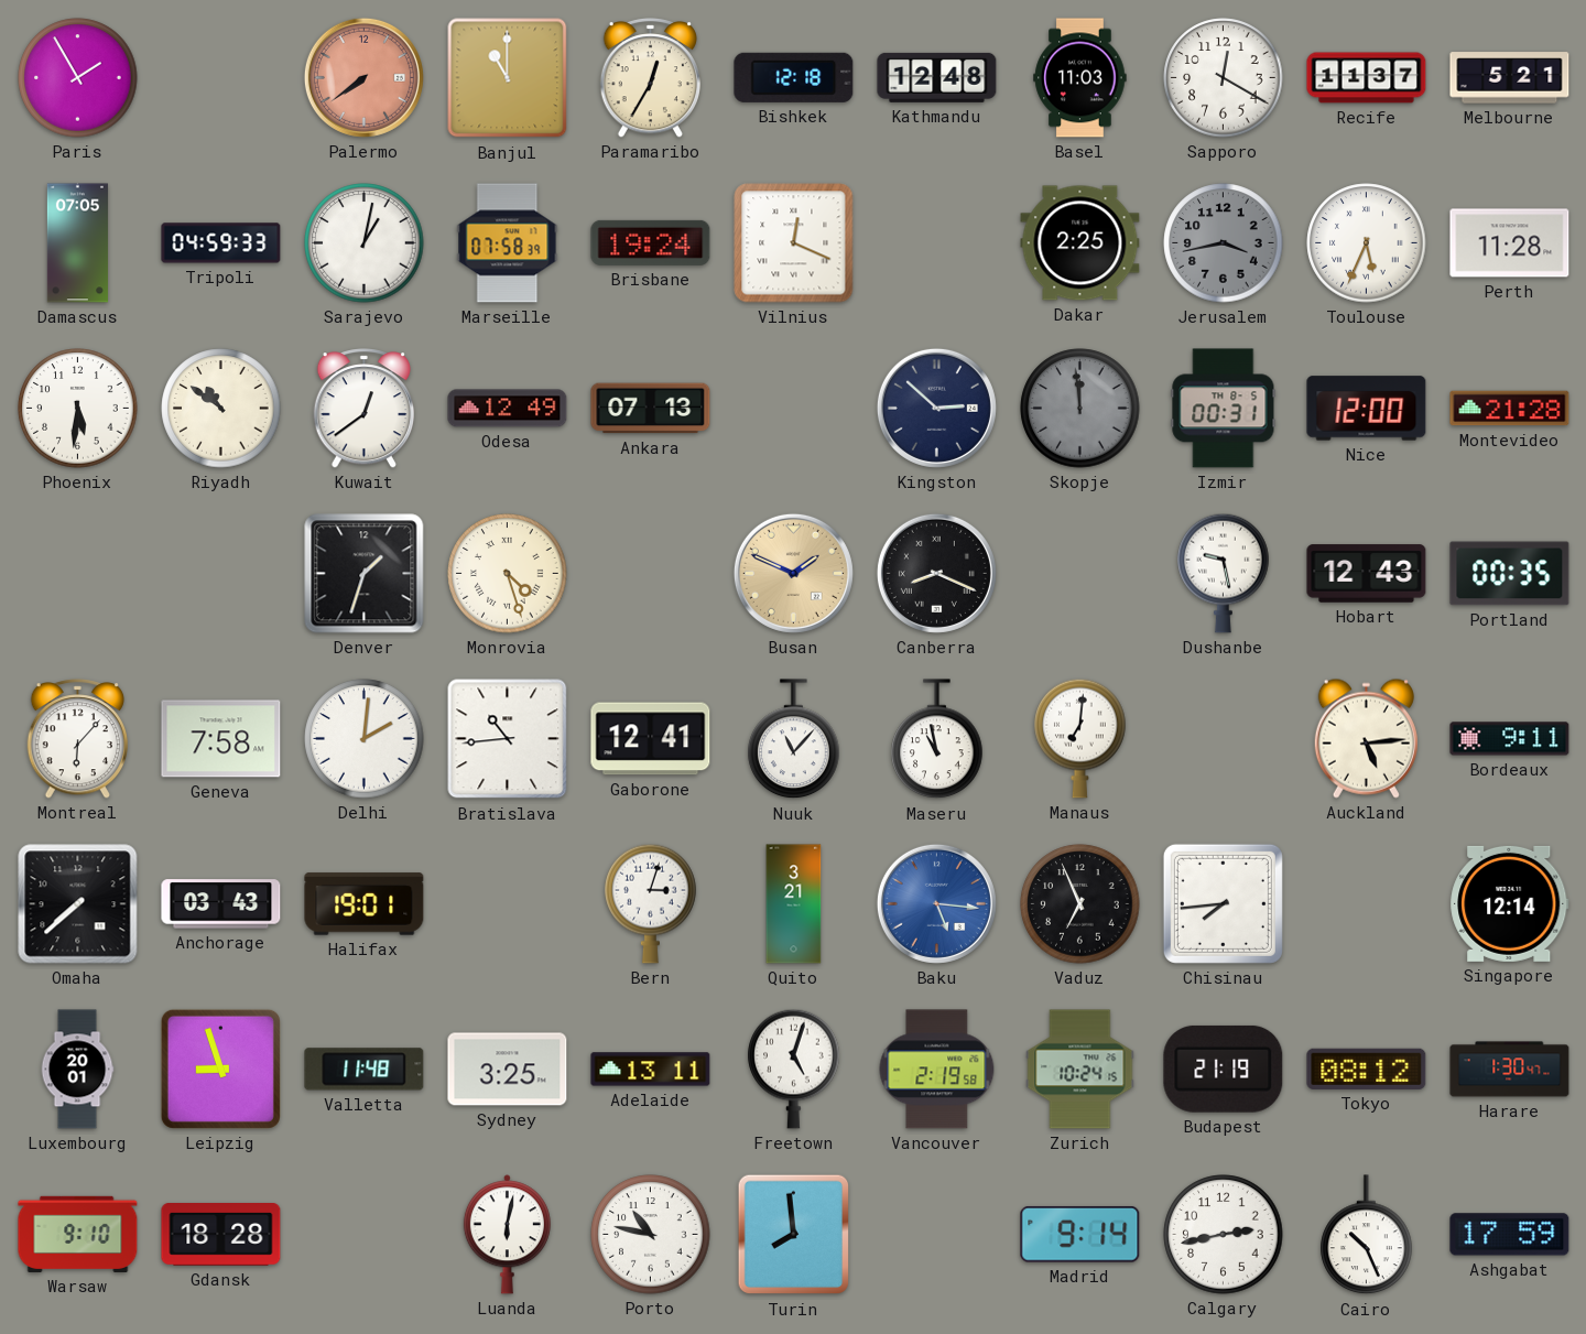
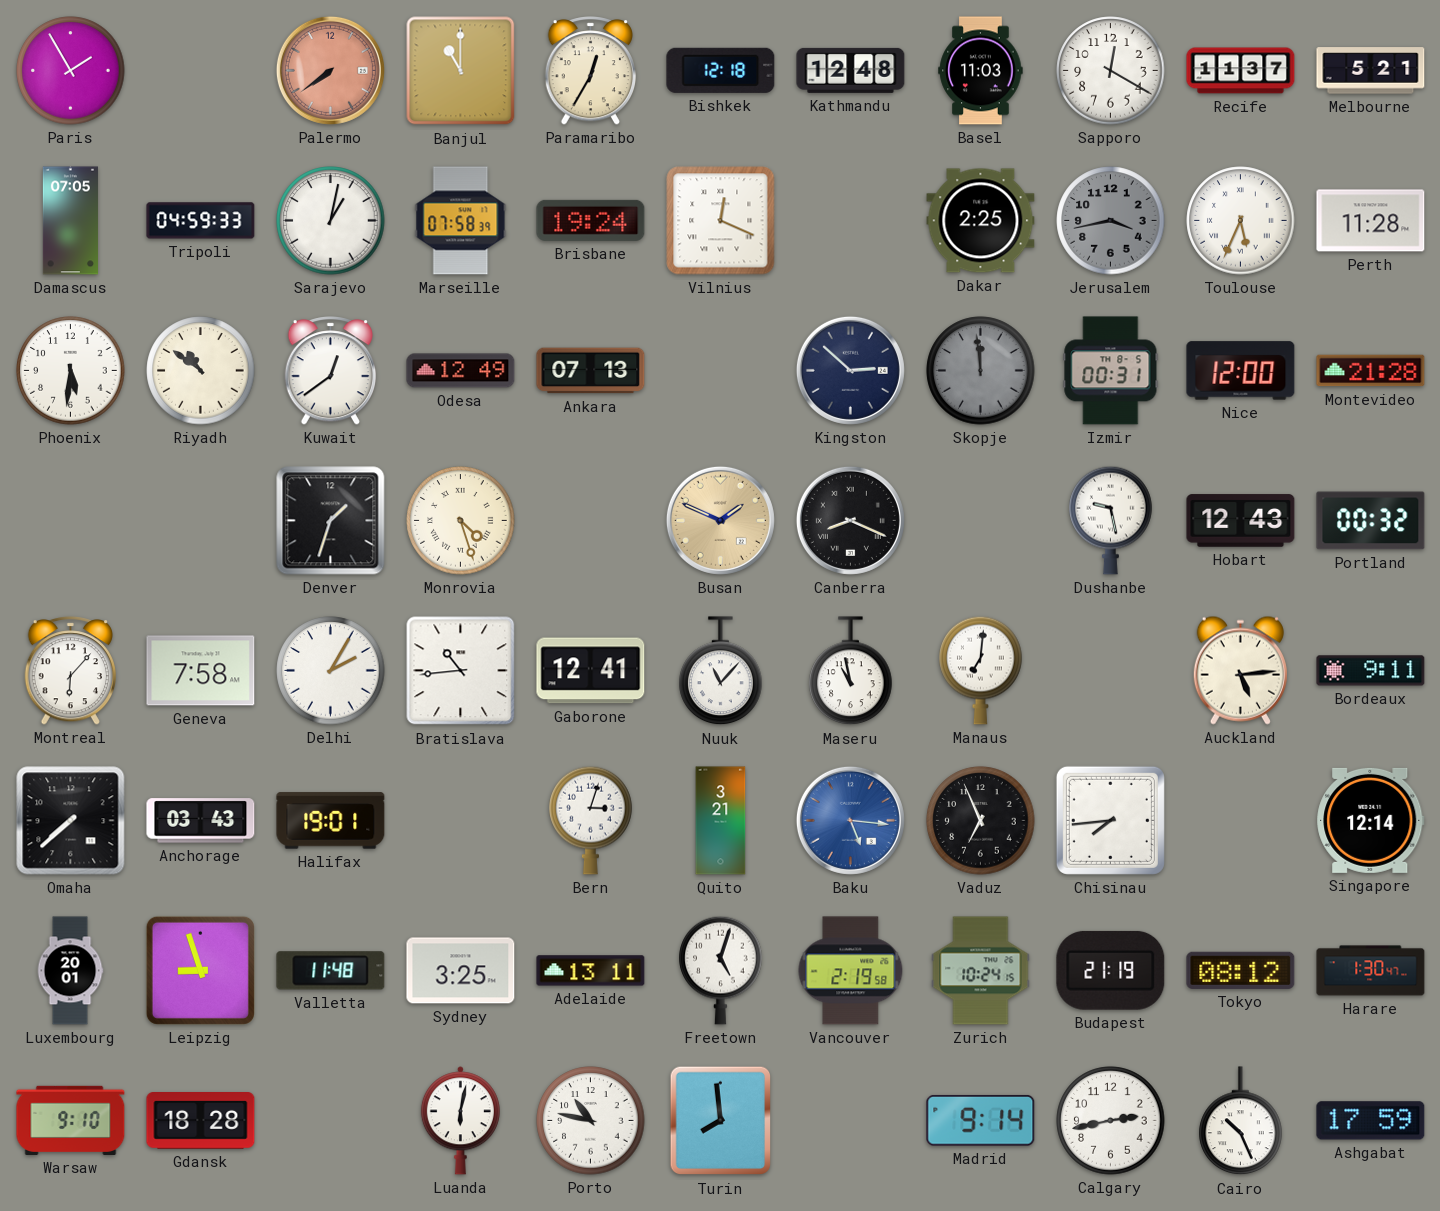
Portland: 00:35 -> 00:32
Delhi: 2:01 -> 2:05
